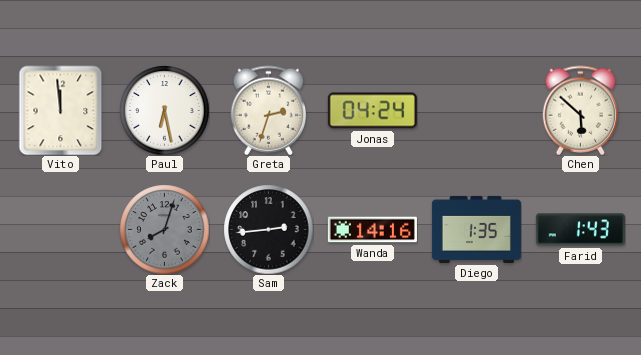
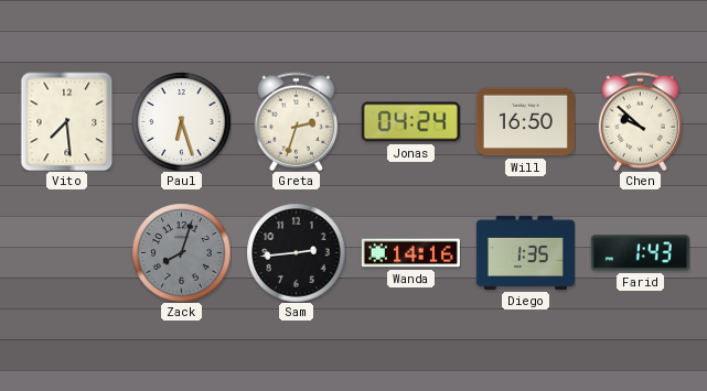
Vito: 11:59 -> 7:29
Paul: 6:28 -> 6:27
Will: none -> 16:50
Chen: 5:52 -> 9:52
